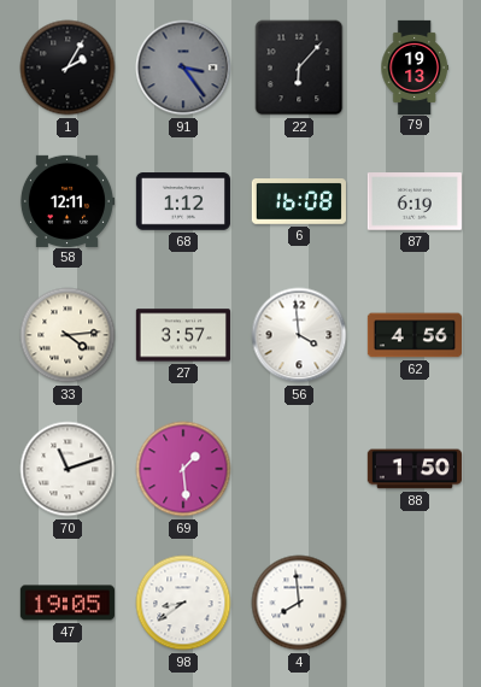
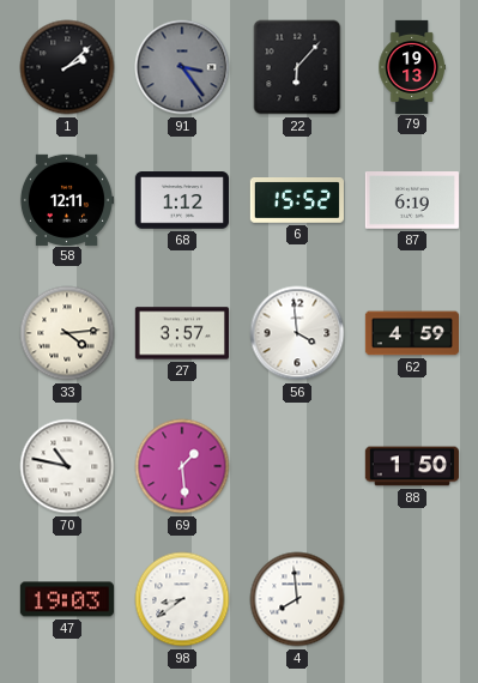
1: 2:05 -> 2:08
6: 16:08 -> 15:52
62: 4:56 -> 4:59
70: 11:12 -> 10:47
47: 19:05 -> 19:03
